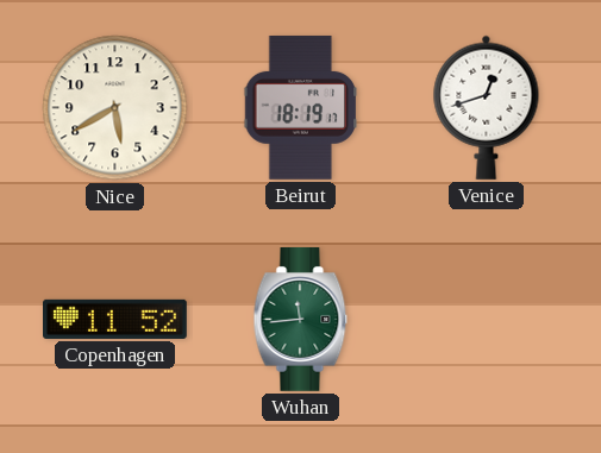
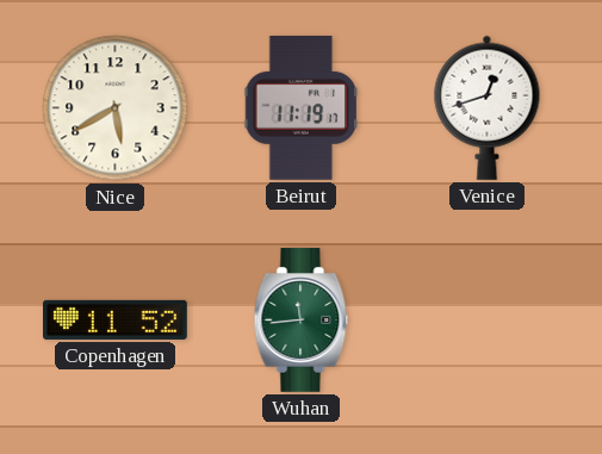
Beirut: 18:19 -> 11:19
